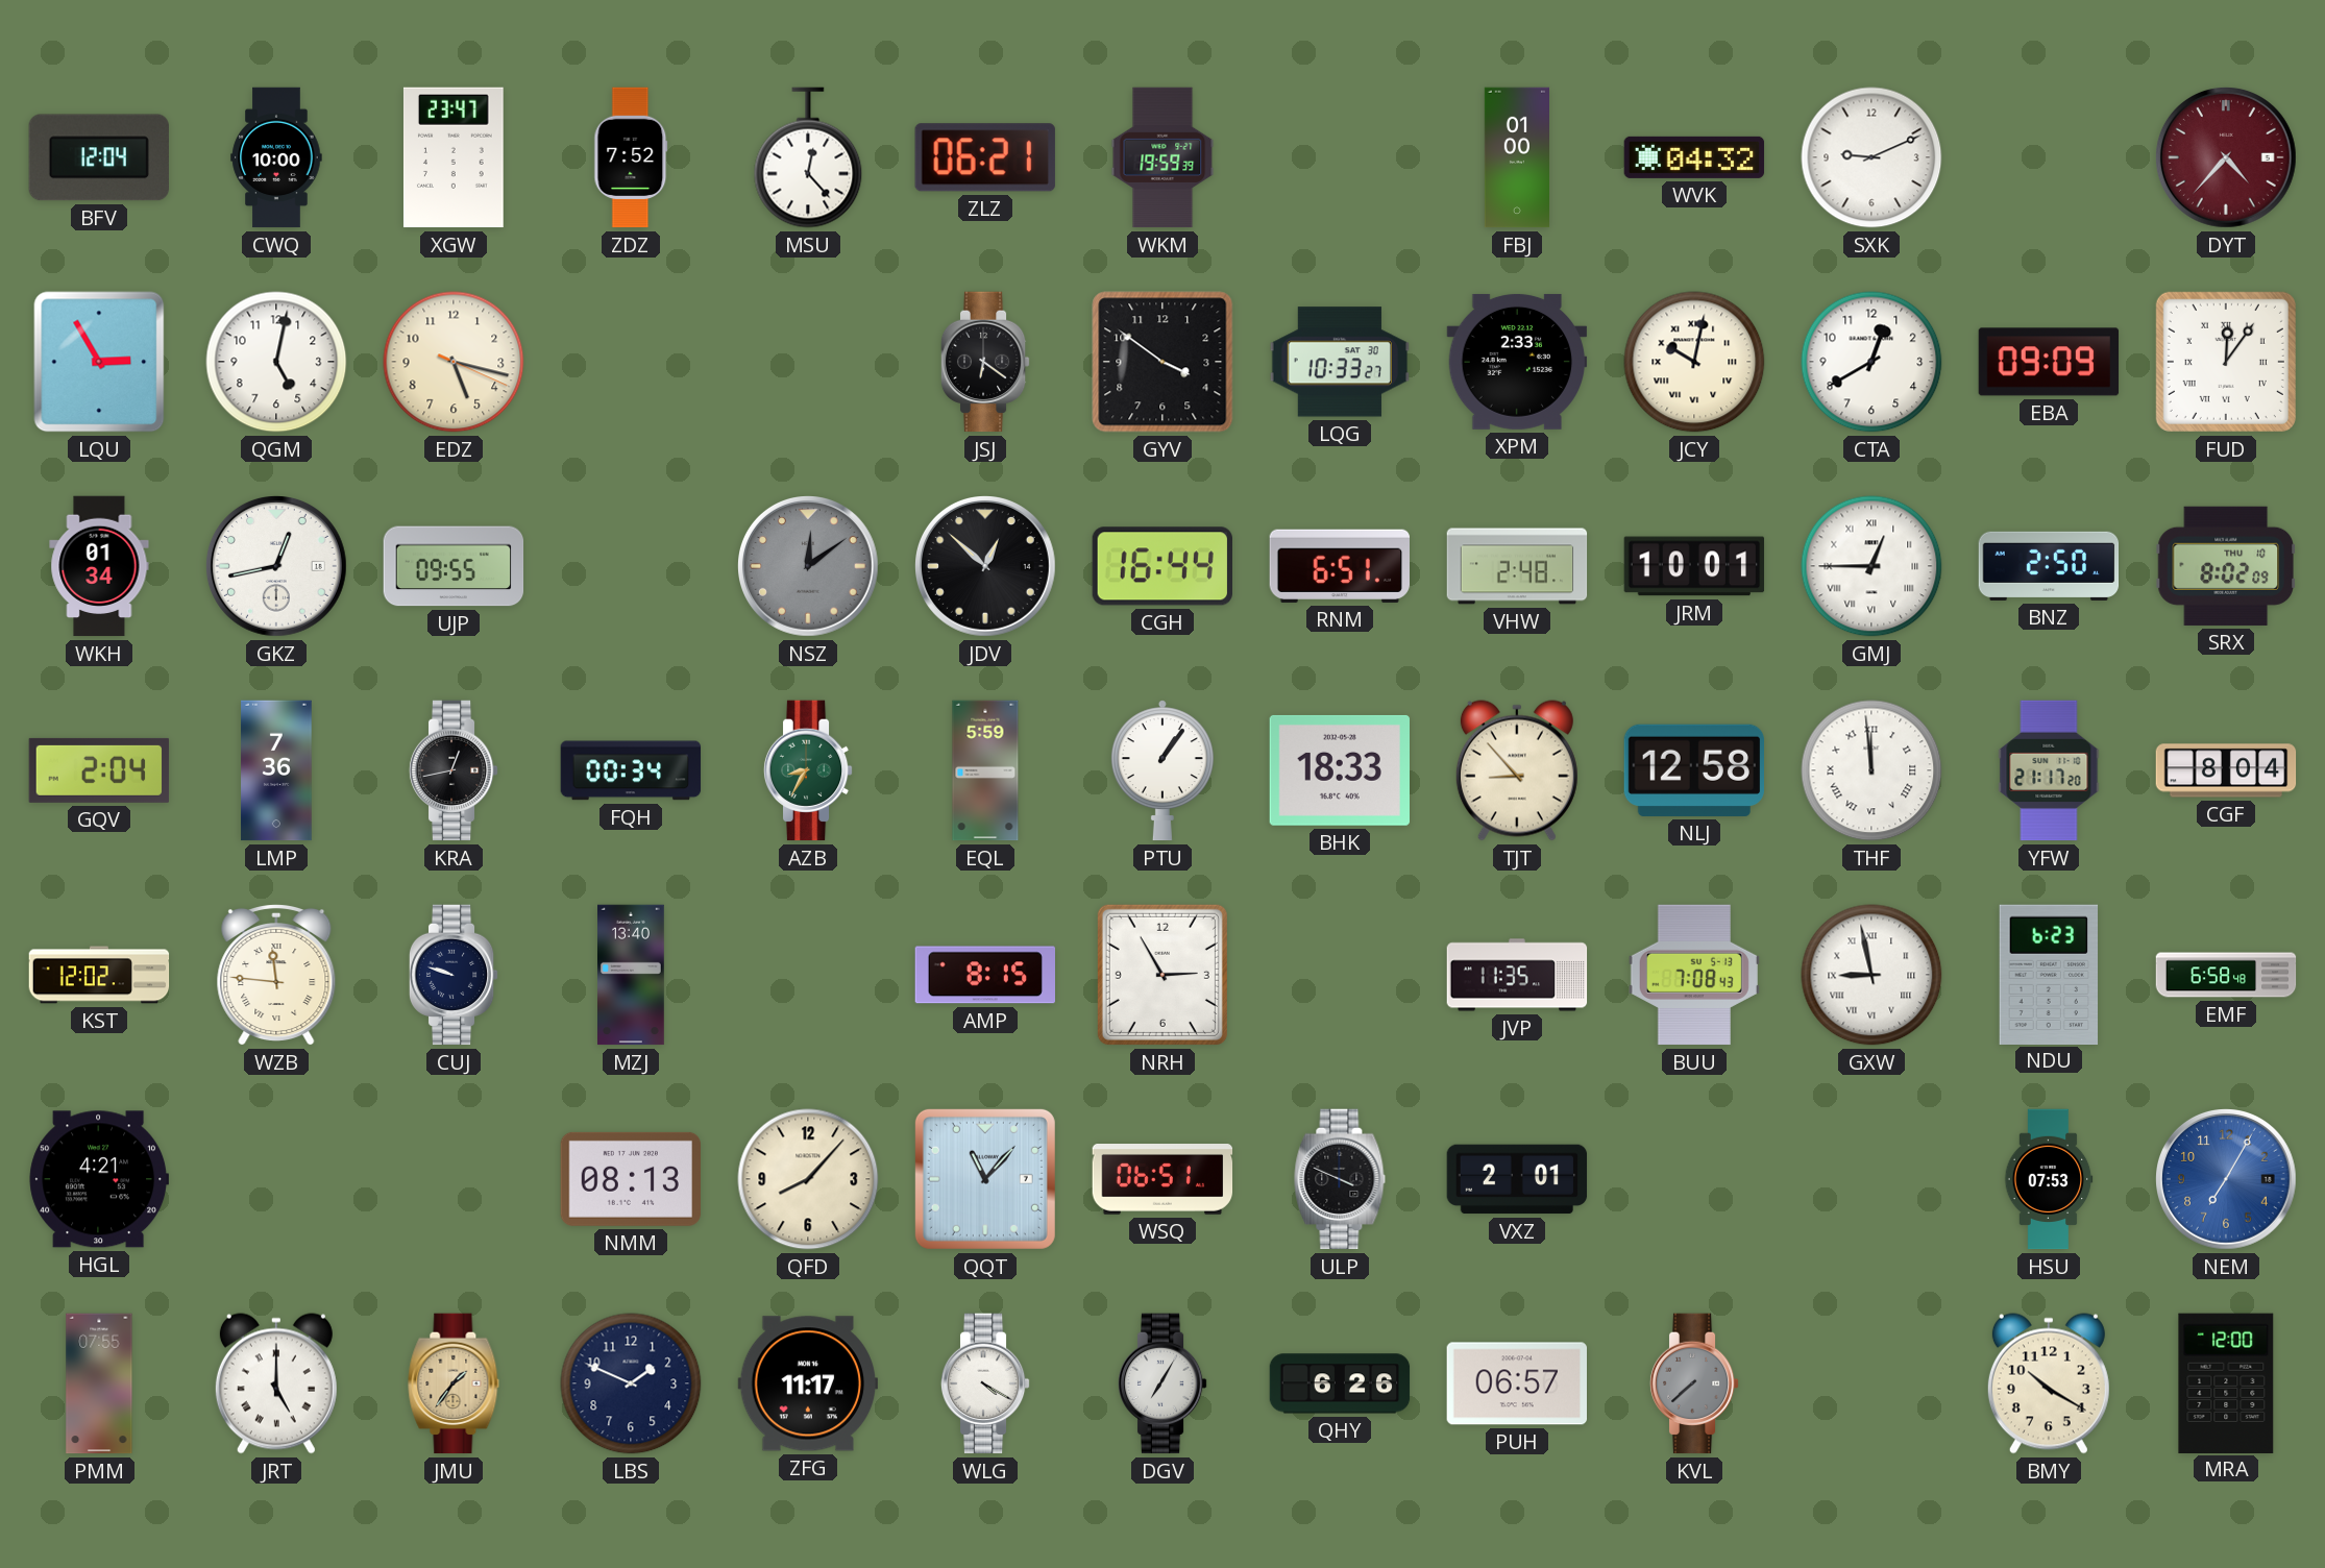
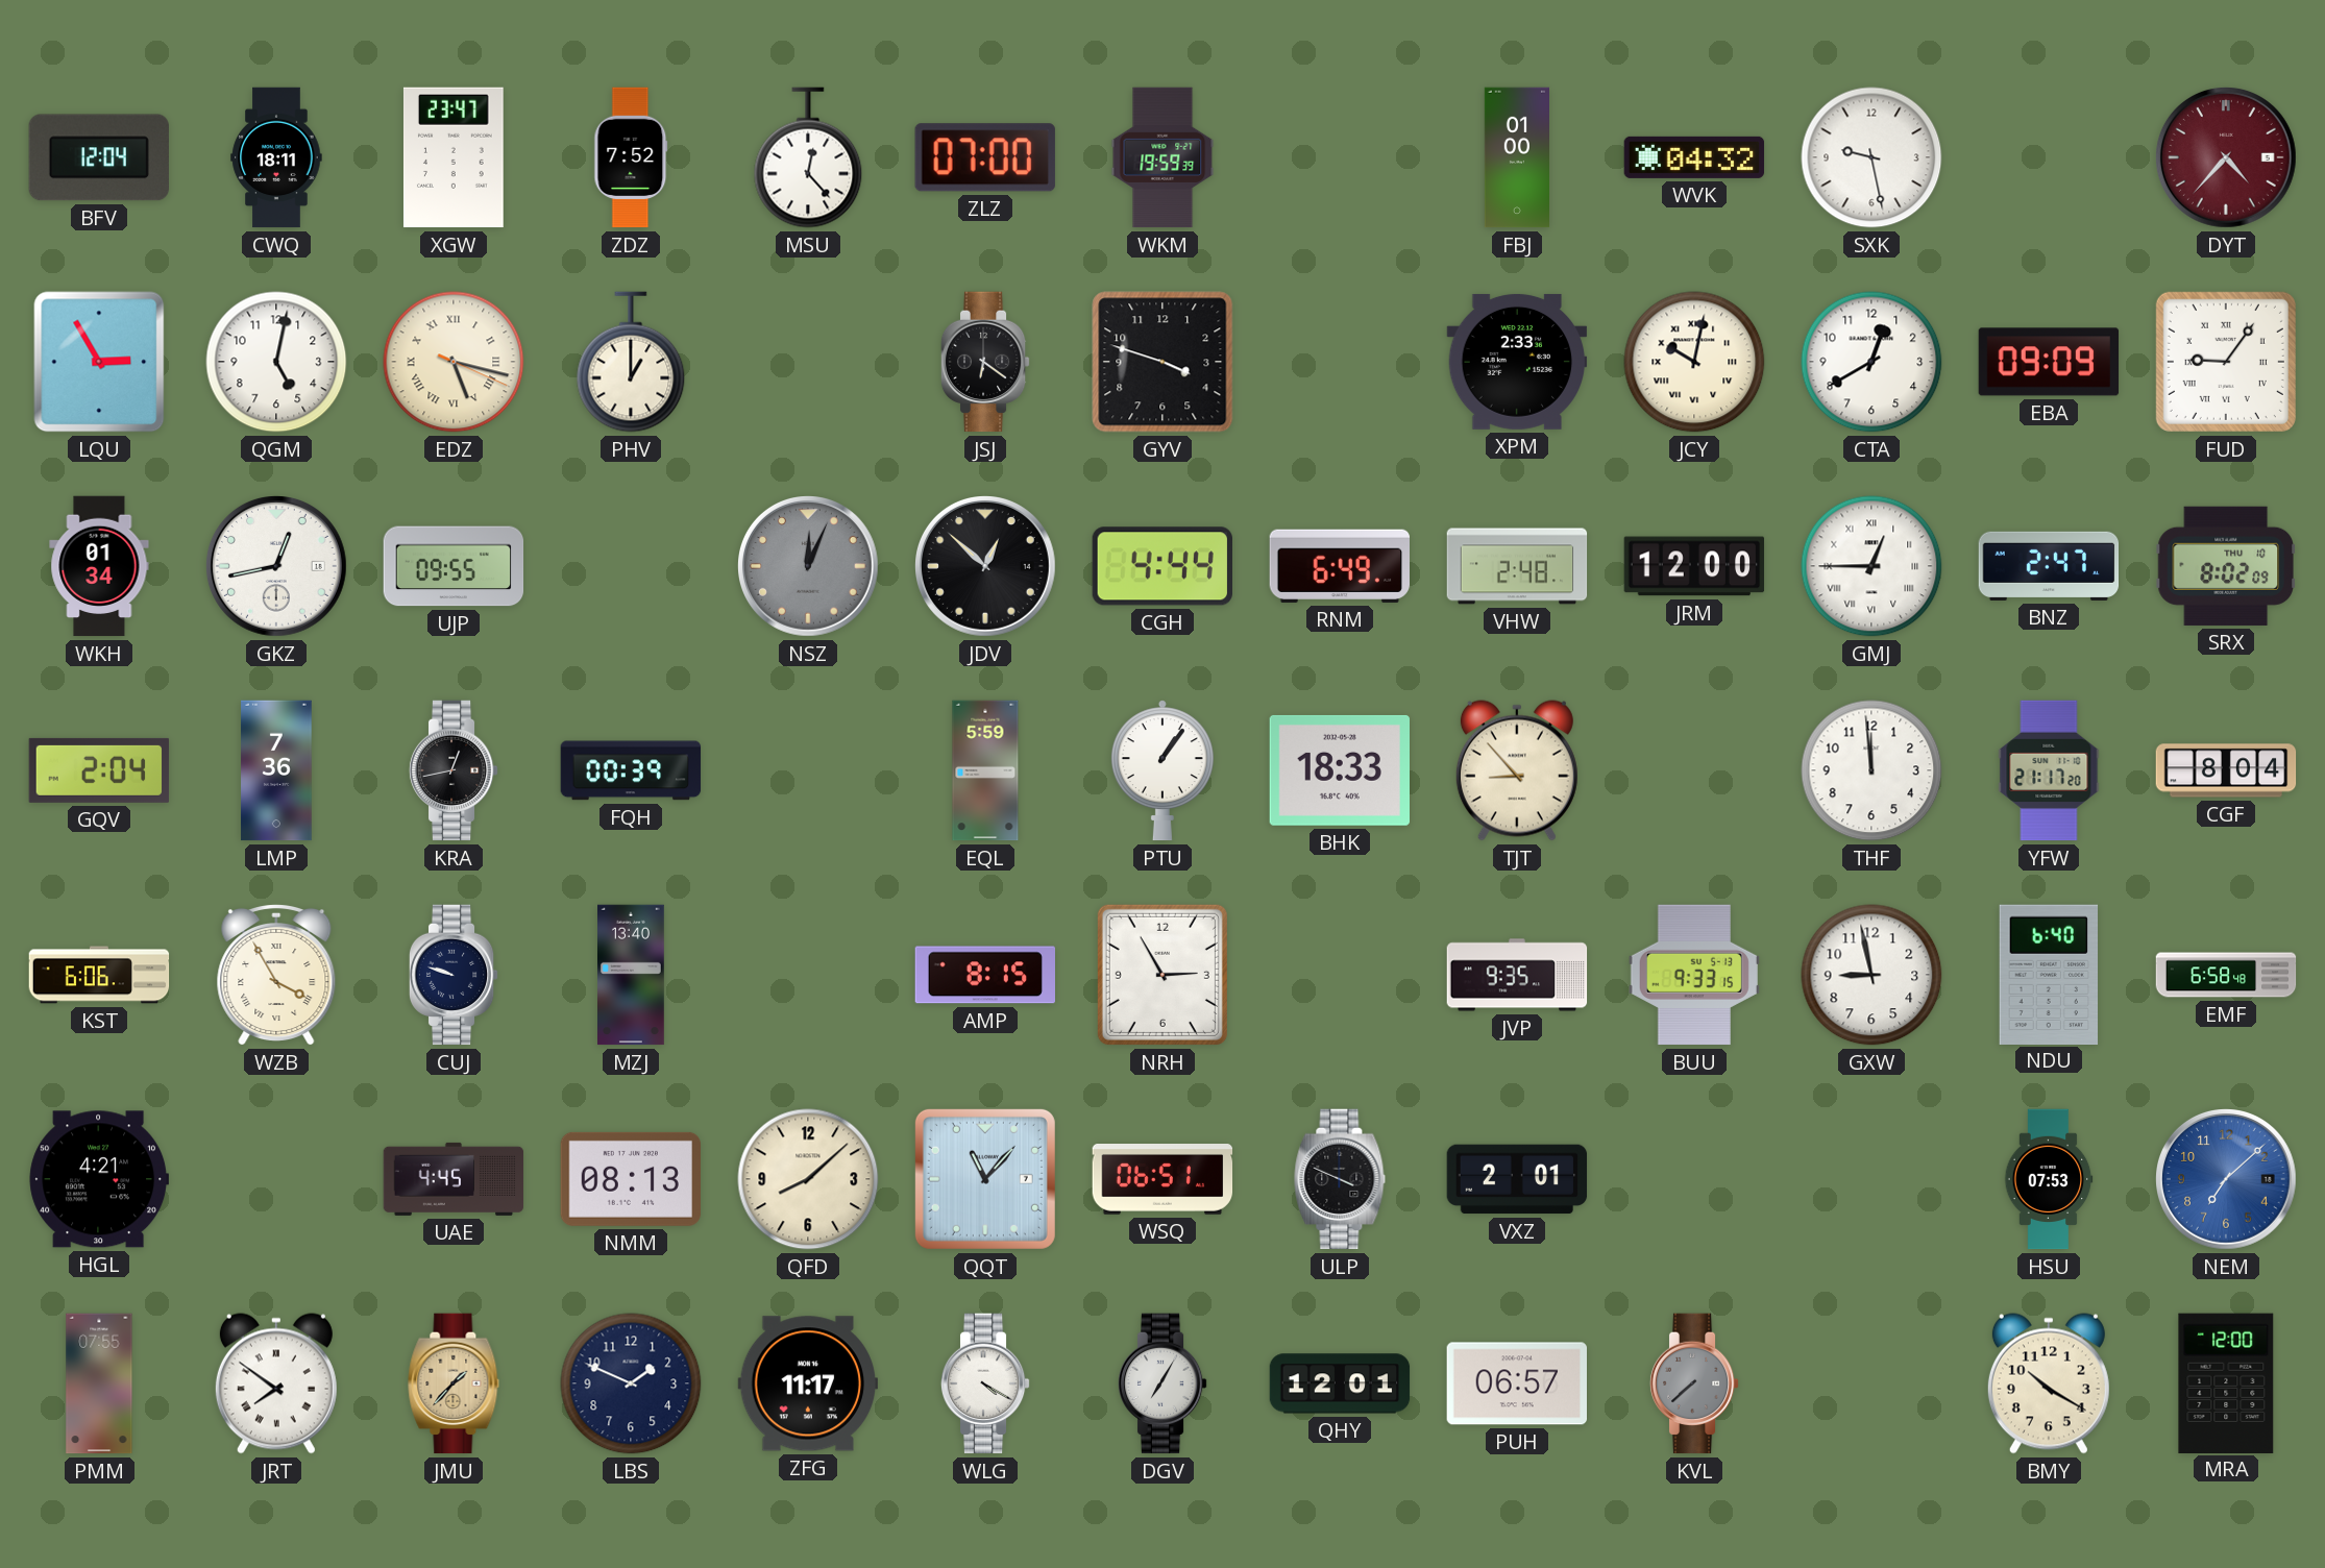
CWQ: 10:00 -> 18:11
ZLZ: 06:21 -> 07:00
SXK: 9:11 -> 9:28
EDZ numerals: Arabic -> Roman
PHV: none -> 1:00
GYV: 3:51 -> 3:48
LQG: 10:33 -> none
FUD: 12:06 -> 9:06
NSZ: 12:09 -> 12:04
CGH: 16:44 -> 4:44
RNM: 6:51 -> 6:49
JRM: 10:01 -> 12:00
BNZ: 2:50 -> 2:47
FQH: 00:34 -> 00:39
AZB: 8:35 -> none
NLJ: 12:58 -> none
THF numerals: Roman -> Arabic
KST: 12:02 -> 6:06
WZB: 11:46 -> 3:55
JVP: 11:35 -> 9:35
BUU: 7:08 -> 9:33
GXW numerals: Roman -> Arabic
NDU: 6:23 -> 6:40
UAE: none -> 4:45
QFD: 8:07 -> 8:08
NEM: 7:05 -> 7:08
JRT: 5:00 -> 7:51
JMU: 1:36 -> 1:37
QHY: 6:26 -> 12:01
